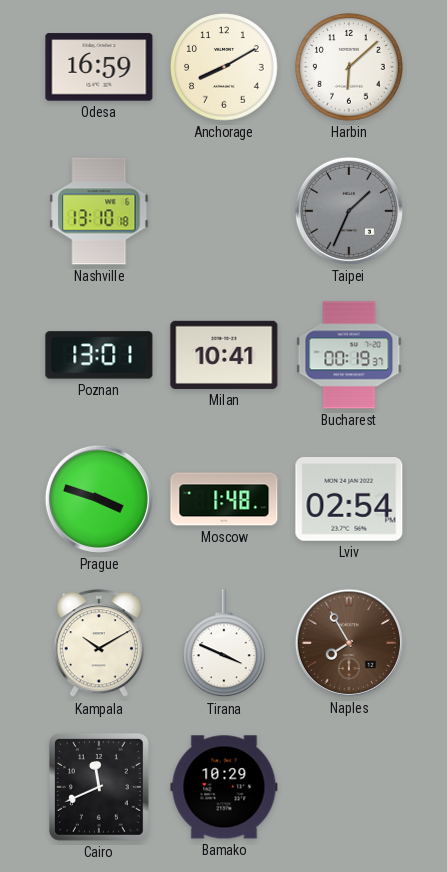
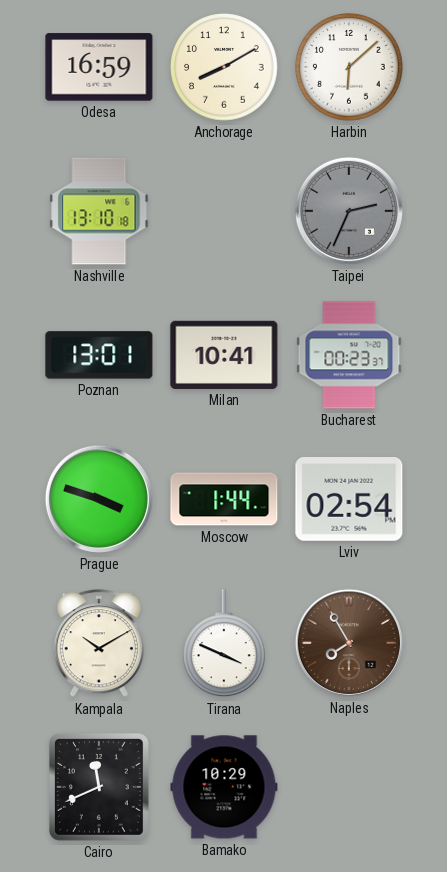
Taipei: 1:34 -> 2:34
Bucharest: 00:19 -> 00:23
Moscow: 1:48 -> 1:44
